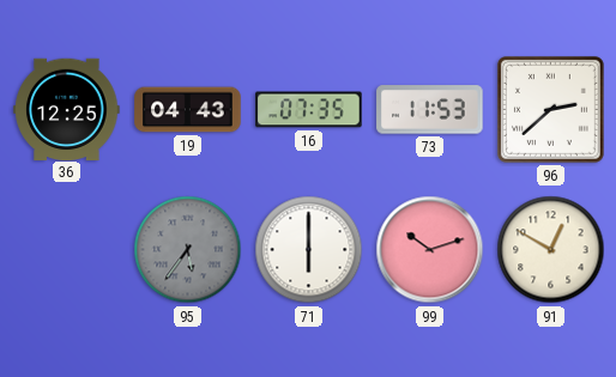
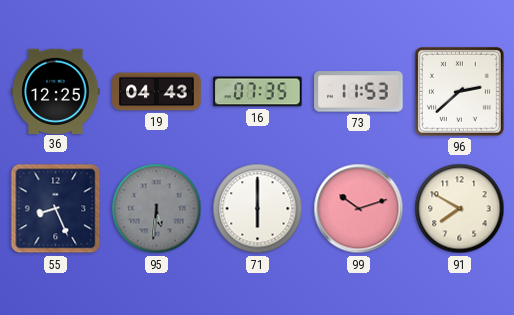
55: none -> 8:26
95: 5:36 -> 5:31
91: 12:50 -> 7:50
